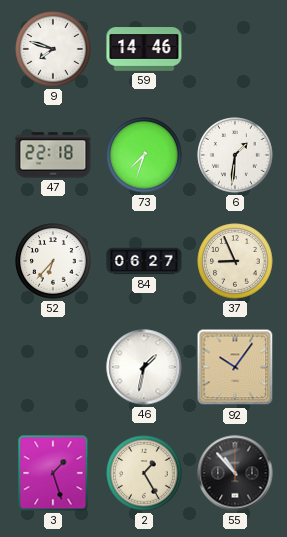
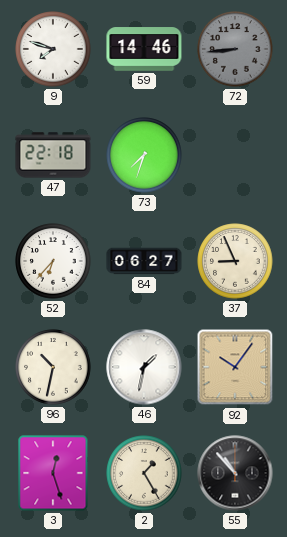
72: none -> 8:44
6: 1:31 -> none
96: none -> 10:32
3: 1:27 -> 12:27
